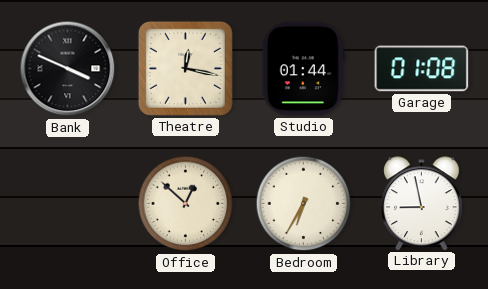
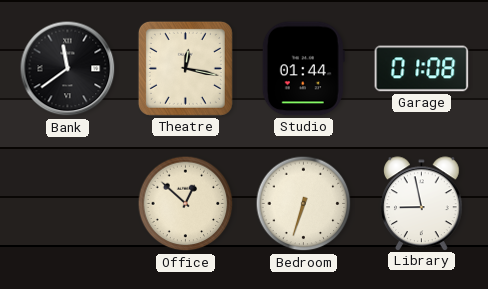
Bank: 3:49 -> 11:39
Bedroom: 6:35 -> 6:33
